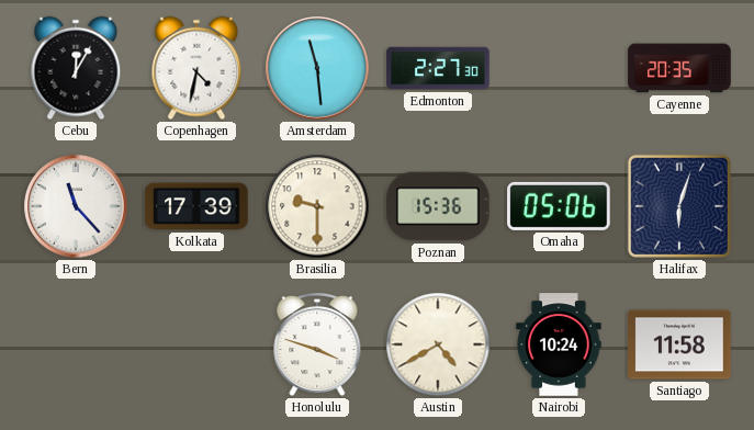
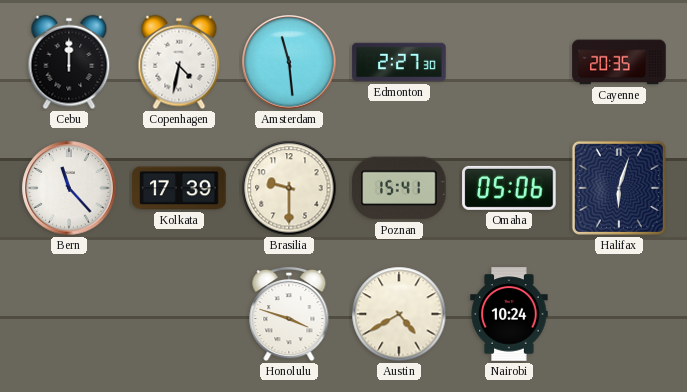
Cebu: 12:05 -> 12:00
Poznan: 15:36 -> 15:41
Santiago: 11:58 -> none
